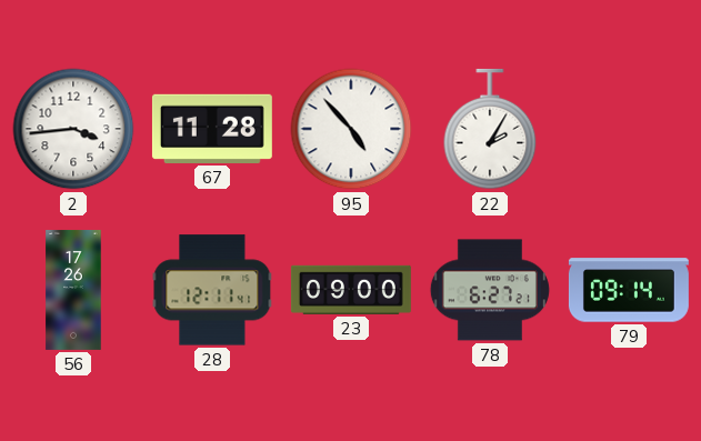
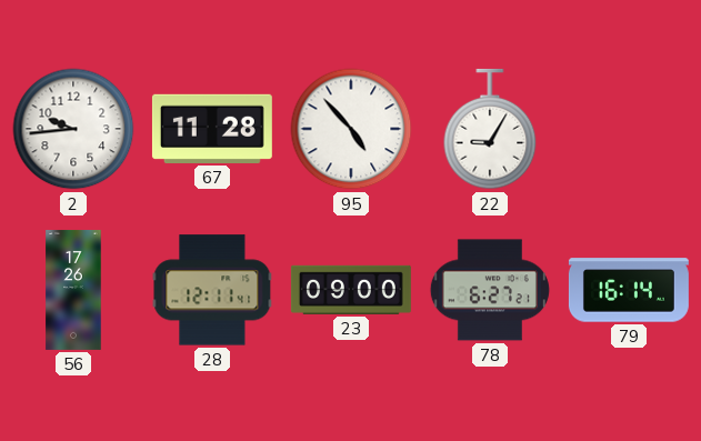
2: 3:44 -> 9:44
22: 2:05 -> 9:05
79: 09:14 -> 16:14
